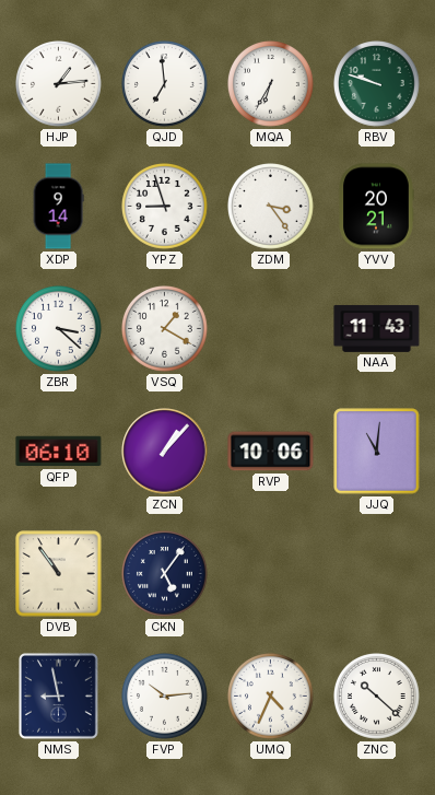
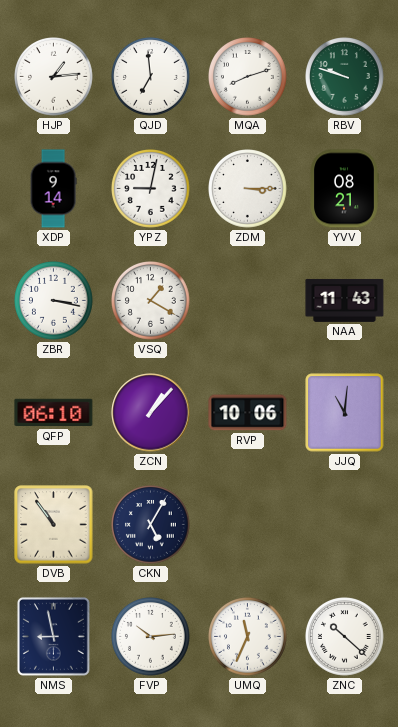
MQA: 6:35 -> 8:12
YPZ: 8:57 -> 9:02
ZDM: 3:24 -> 3:15
YVV: 20:21 -> 08:21
ZBR: 3:22 -> 3:17
CKN: 5:06 -> 5:05
UMQ: 4:34 -> 11:34
